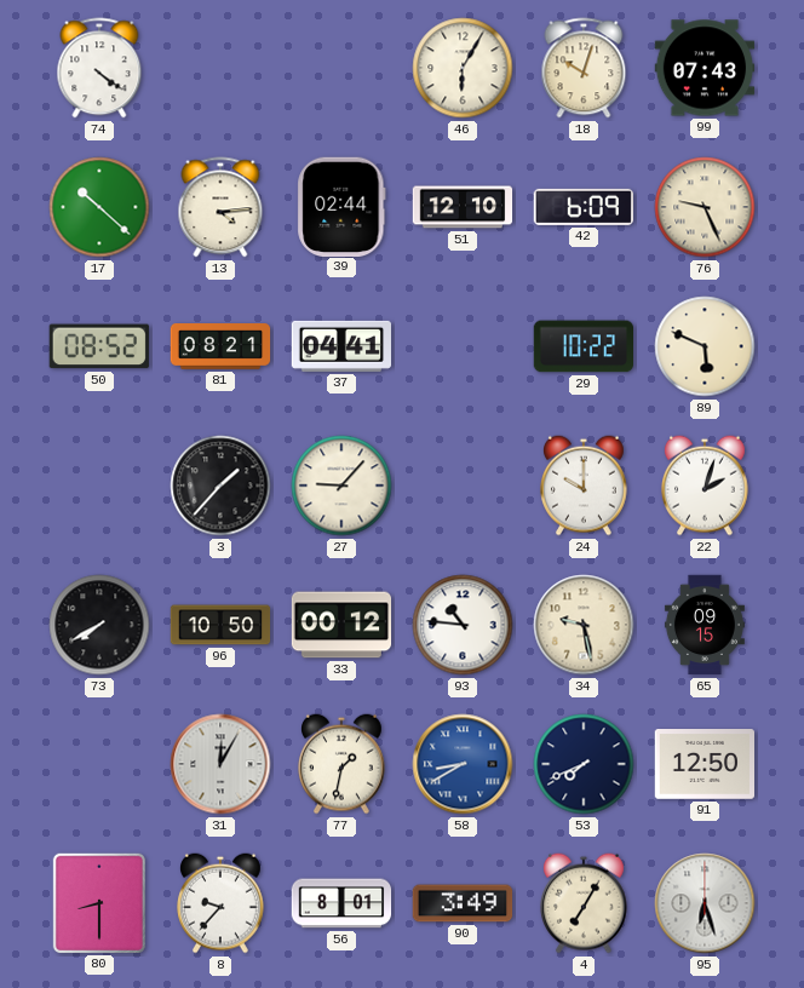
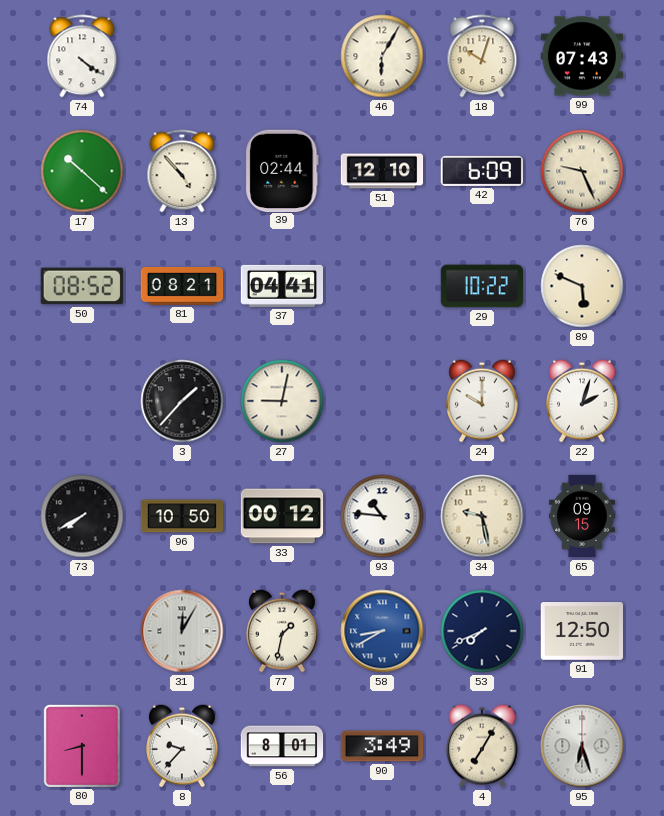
13: 4:14 -> 4:53
27: 9:07 -> 9:02
